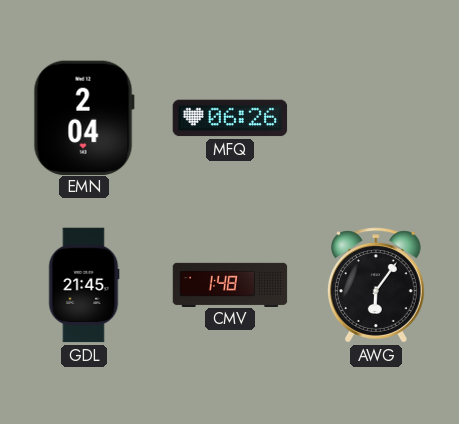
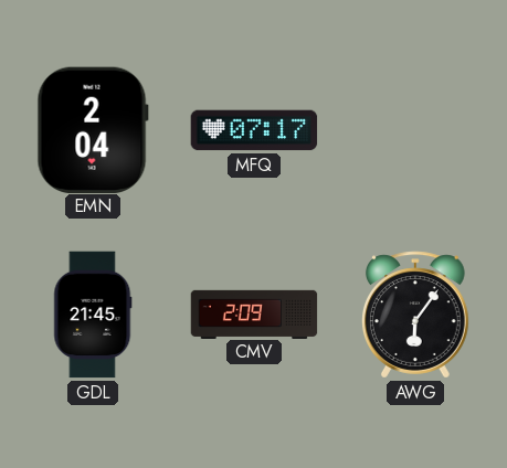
MFQ: 06:26 -> 07:17
CMV: 1:48 -> 2:09
